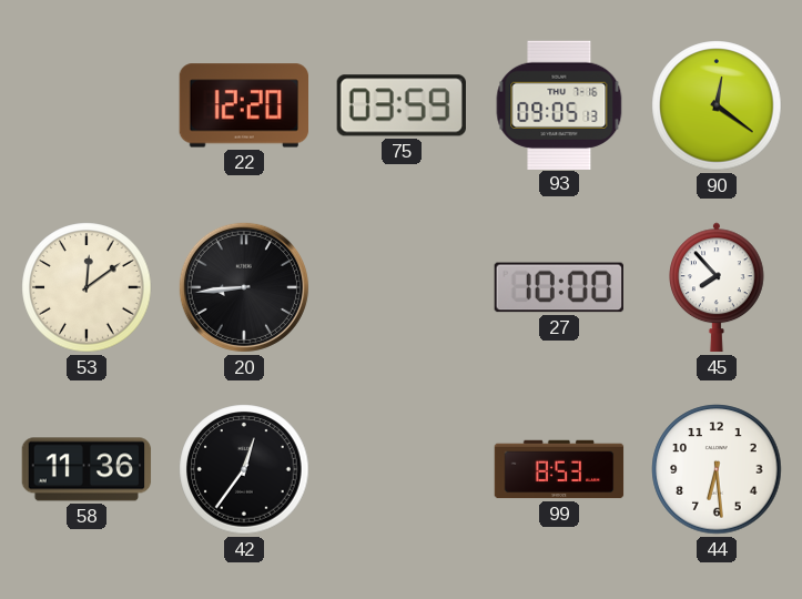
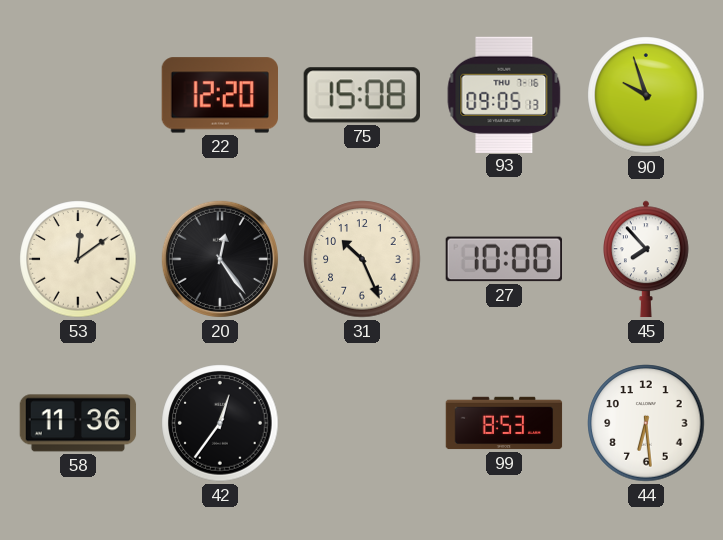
75: 03:59 -> 15:08
90: 12:21 -> 9:57
20: 8:44 -> 12:24
31: none -> 10:26
